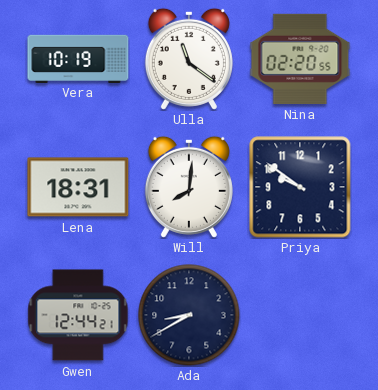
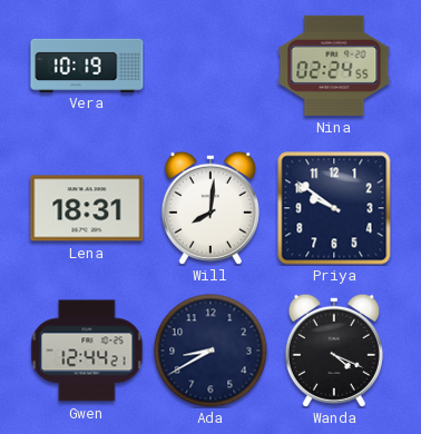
Ulla: 11:21 -> none
Nina: 02:20 -> 02:24
Wanda: none -> 4:19
